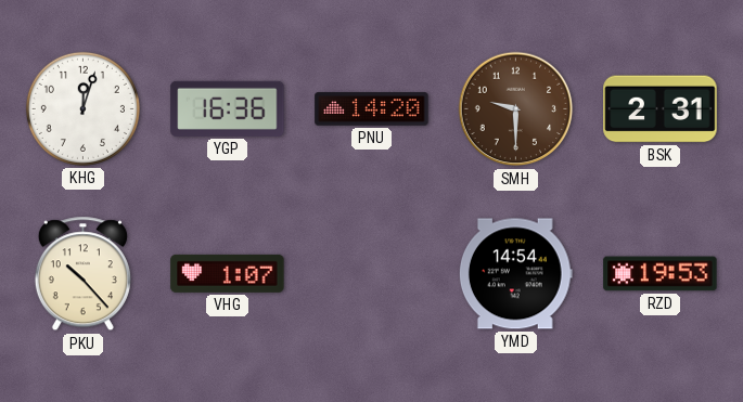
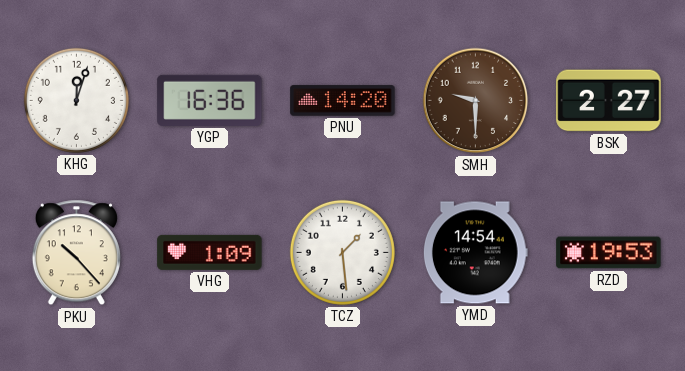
BSK: 2:31 -> 2:27
VHG: 1:07 -> 1:09
TCZ: none -> 1:29
